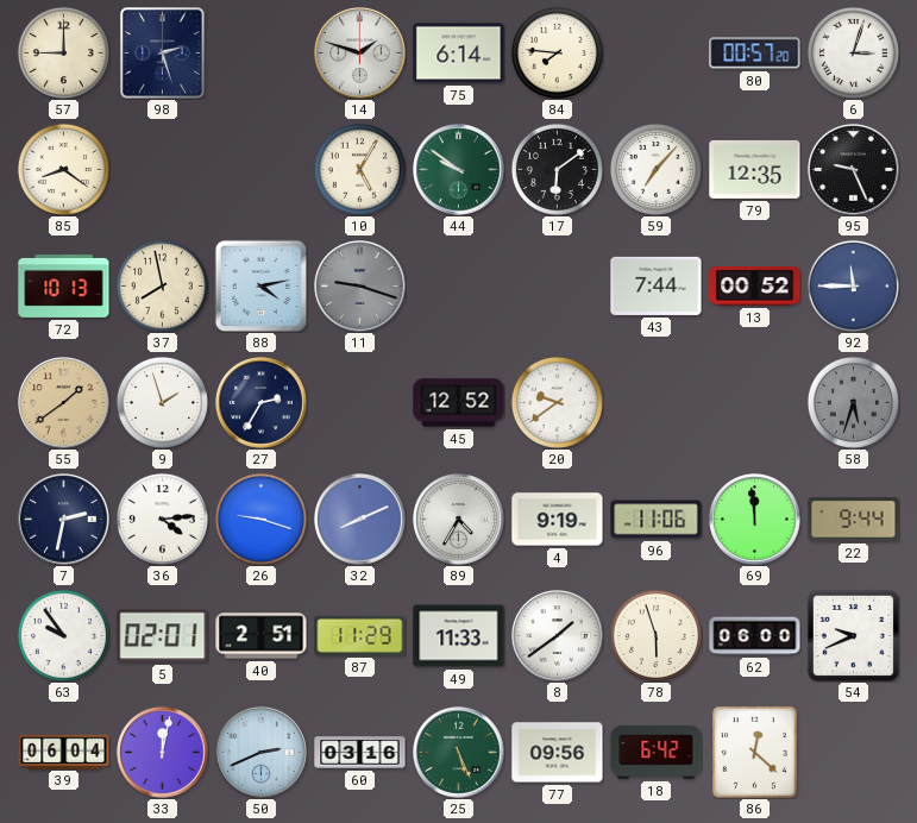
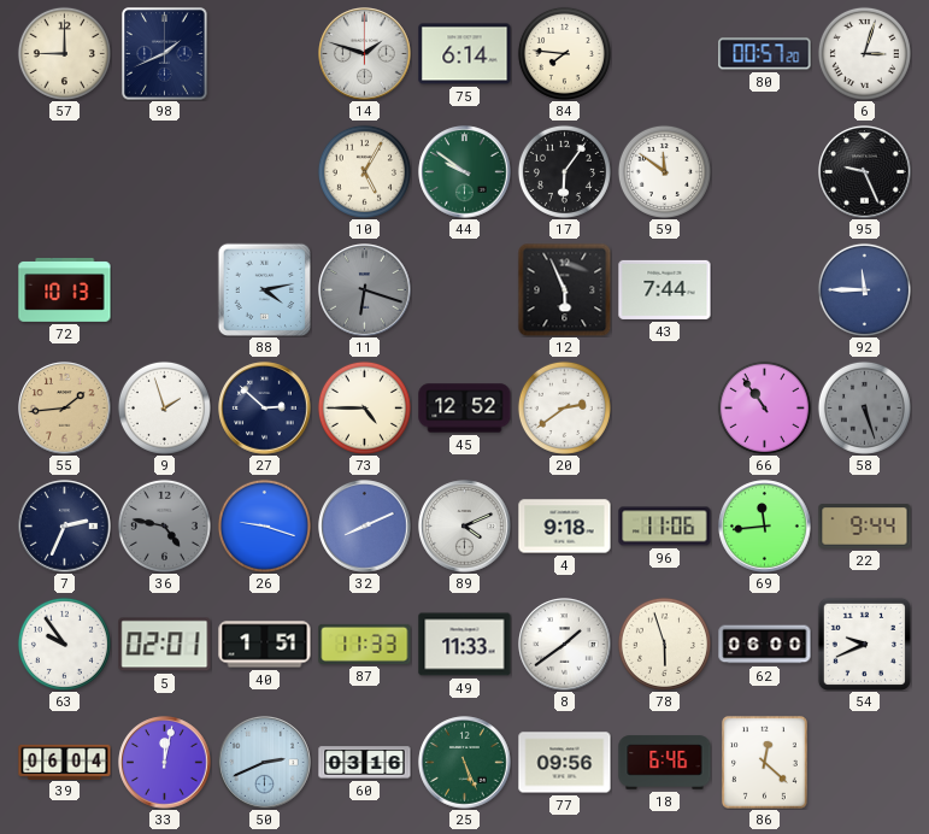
98: 2:27 -> 1:41
85: 8:21 -> none
17: 6:09 -> 6:06
59: 7:07 -> 11:51
79: 12:35 -> none
37: 7:58 -> none
11: 9:18 -> 6:18
12: none -> 5:56
13: 00:52 -> none
55: 1:39 -> 1:44
27: 2:35 -> 2:52
73: none -> 4:45
20: 9:39 -> 2:39
66: none -> 10:54
58: 5:33 -> 5:27
7: 2:32 -> 2:34
36: 4:14 -> 4:47
36 dial: white -> grey
89: 4:35 -> 4:11
4: 9:19 -> 9:18
69: 11:59 -> 11:44
40: 2:51 -> 1:51
87: 11:29 -> 11:33
18: 6:42 -> 6:46
